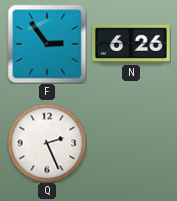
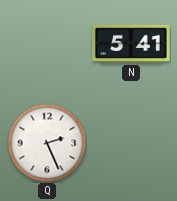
F: 2:54 -> none
N: 6:26 -> 5:41
